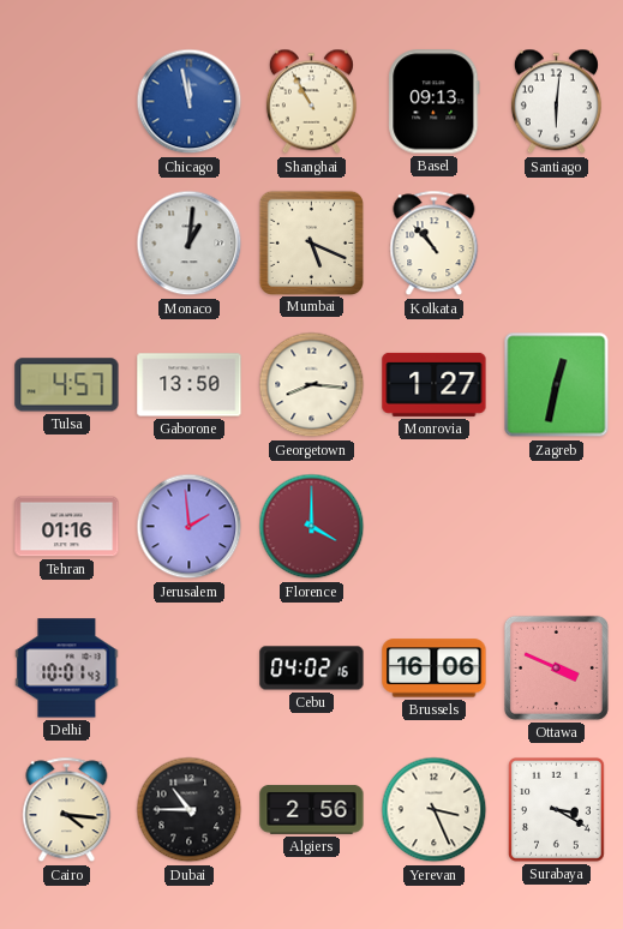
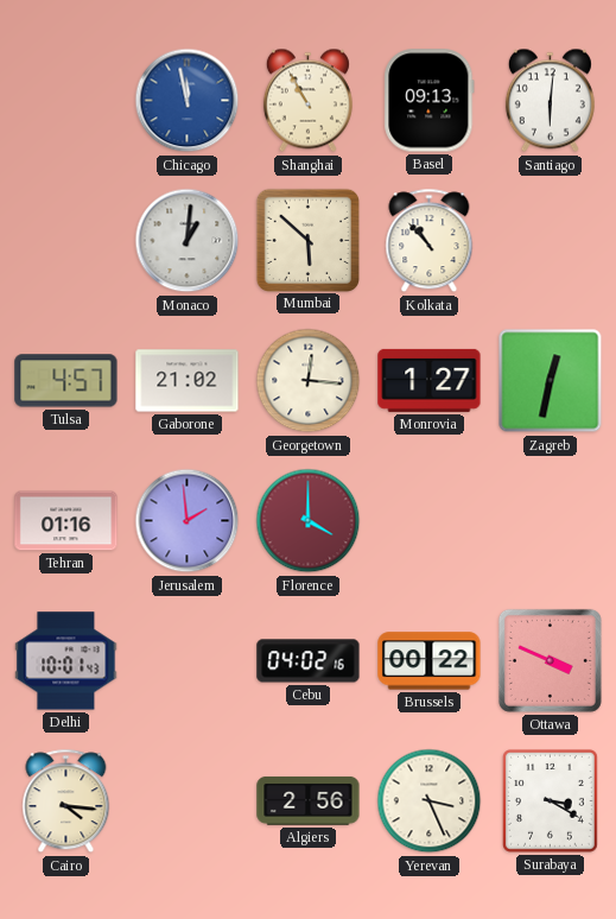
Mumbai: 5:19 -> 5:52
Gaborone: 13:50 -> 21:02
Georgetown: 8:16 -> 12:16
Brussels: 16:06 -> 00:22
Dubai: 10:45 -> none
